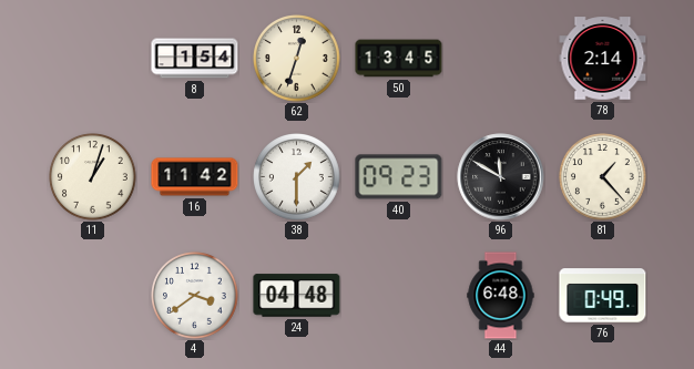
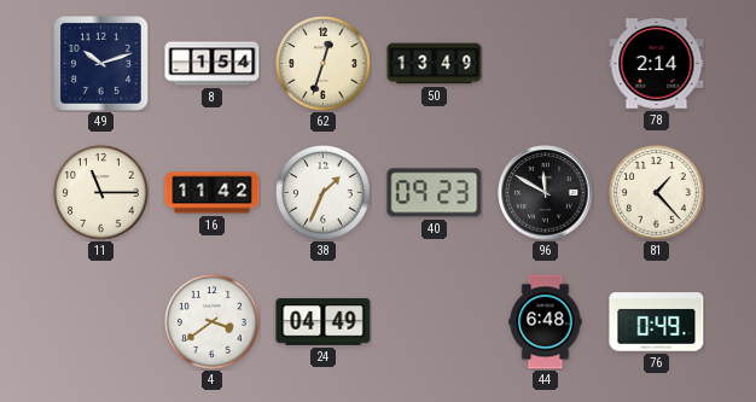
49: none -> 10:12
50: 13:45 -> 13:49
11: 1:03 -> 11:15
38: 1:30 -> 1:34
24: 04:48 -> 04:49
